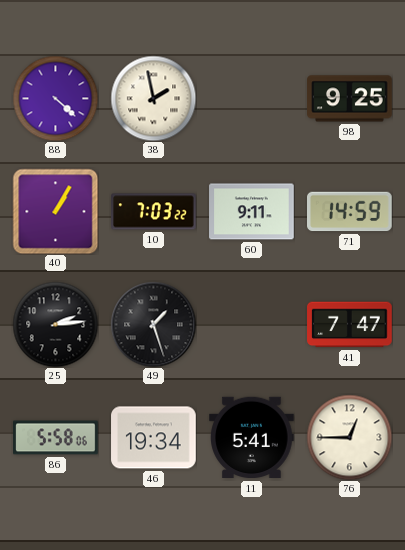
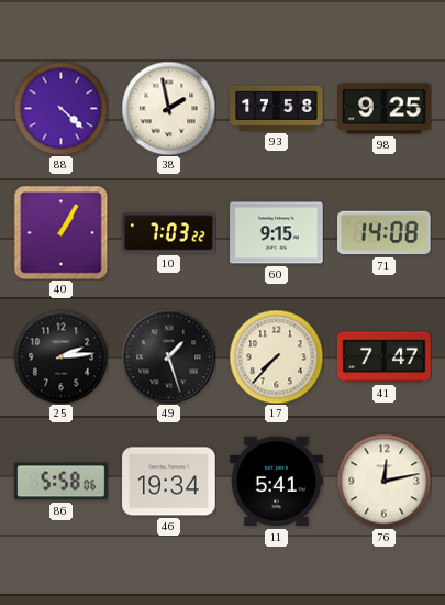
93: none -> 17:58
60: 9:11 -> 9:15
71: 14:59 -> 14:08
17: none -> 7:37
76: 12:45 -> 12:13
